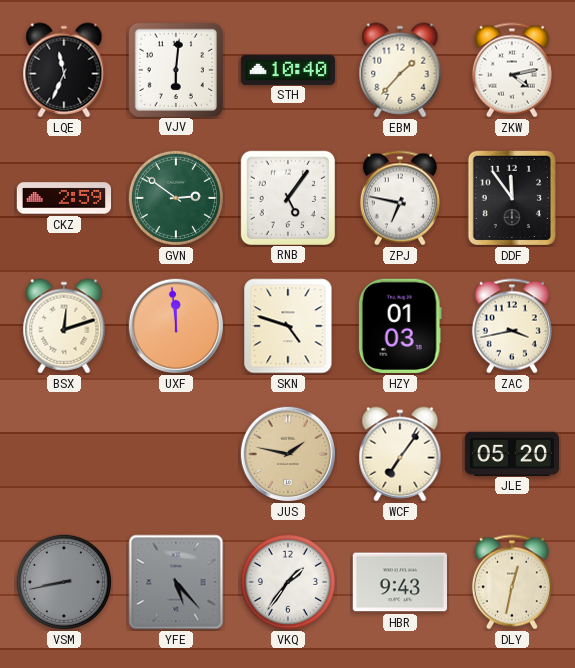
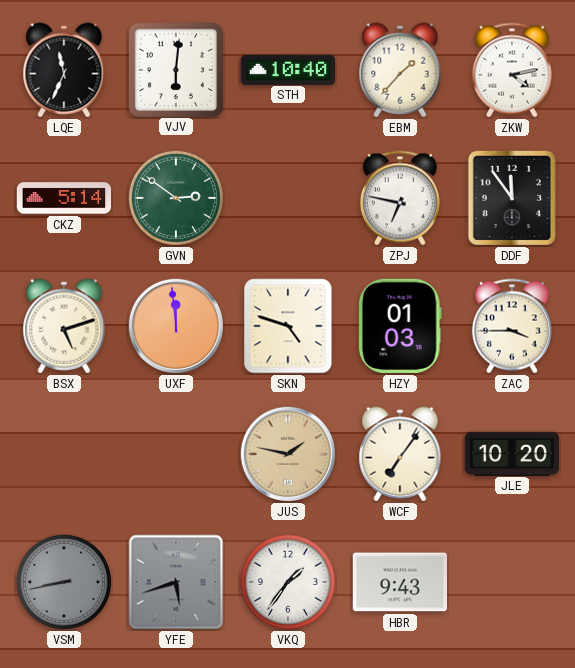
CKZ: 2:59 -> 5:14
RNB: 5:06 -> none
BSX: 12:12 -> 5:12
ZAC: 3:43 -> 3:45
JLE: 05:20 -> 10:20
YFE: 5:23 -> 5:42
DLY: 12:32 -> none
